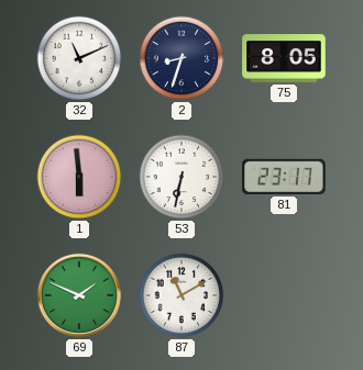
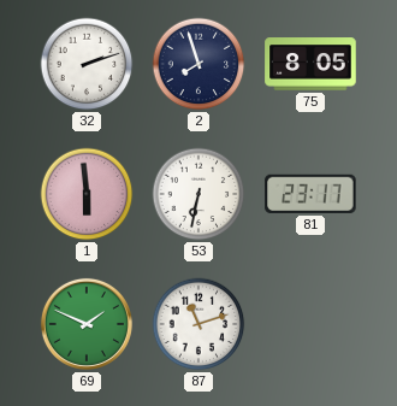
32: 11:11 -> 2:12
2: 8:33 -> 7:57
87: 11:10 -> 11:12
